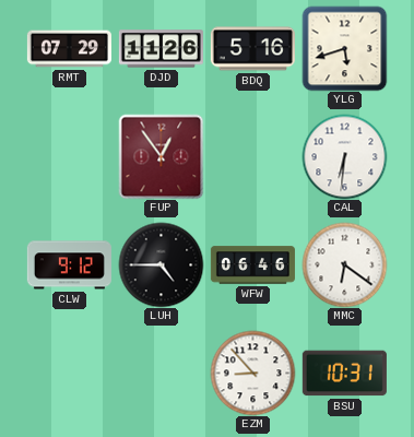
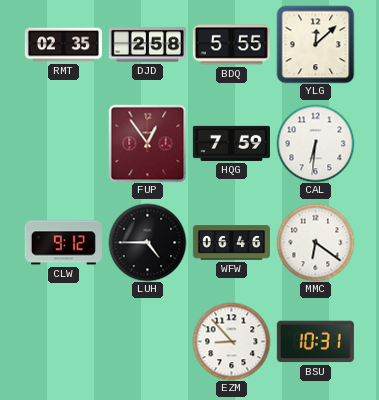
RMT: 07:29 -> 02:35
DJD: 11:26 -> 2:58
BDQ: 5:16 -> 5:55
YLG: 5:42 -> 12:08
HQG: none -> 7:59
